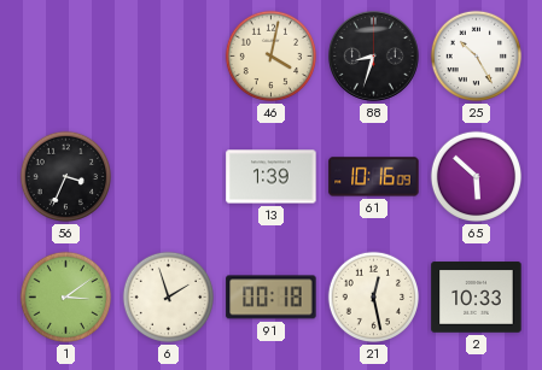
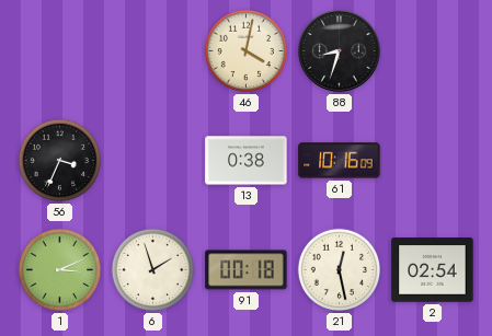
25: 10:25 -> none
13: 1:39 -> 0:38
65: 5:52 -> none
1: 3:09 -> 3:11
2: 10:33 -> 02:54
